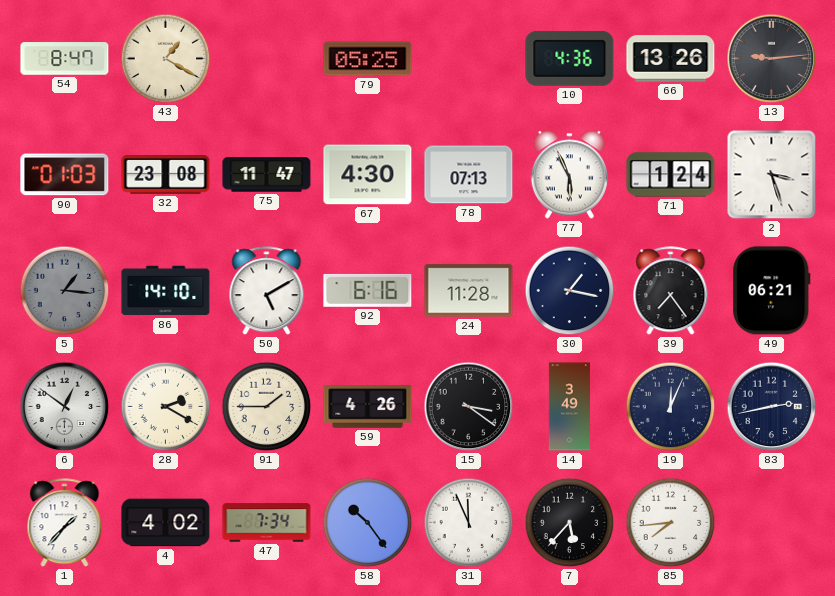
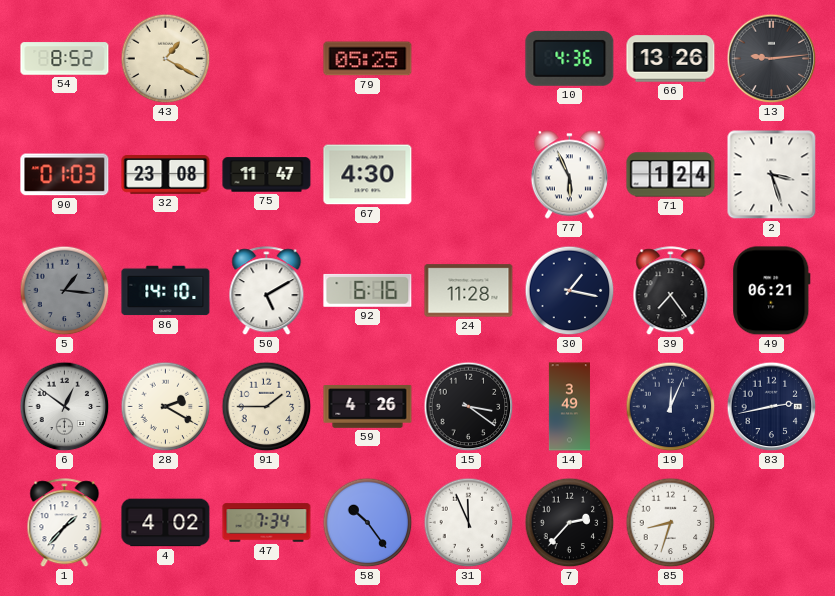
54: 8:47 -> 8:52
78: 07:13 -> none
7: 5:37 -> 2:37
85: 7:44 -> 8:33
